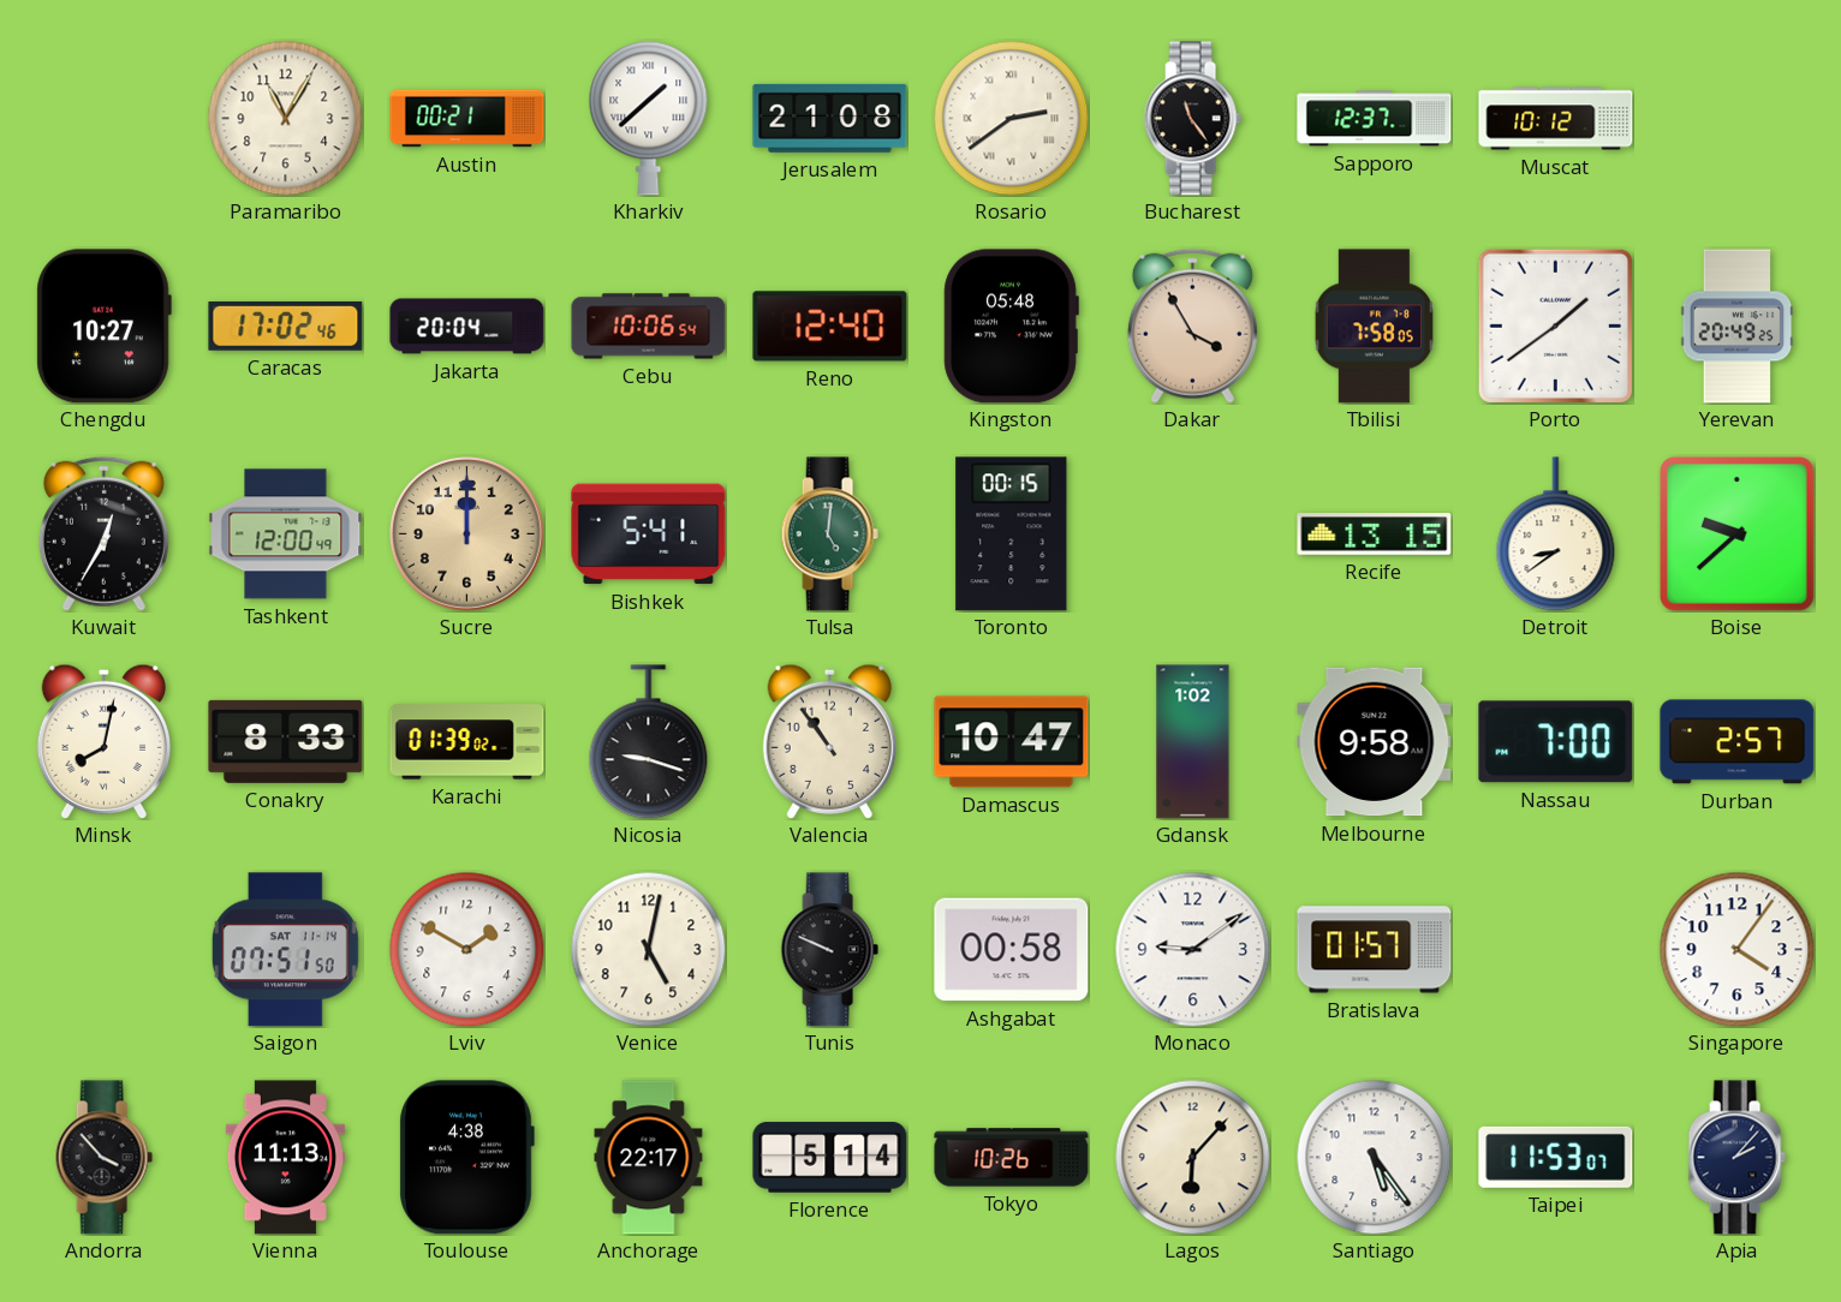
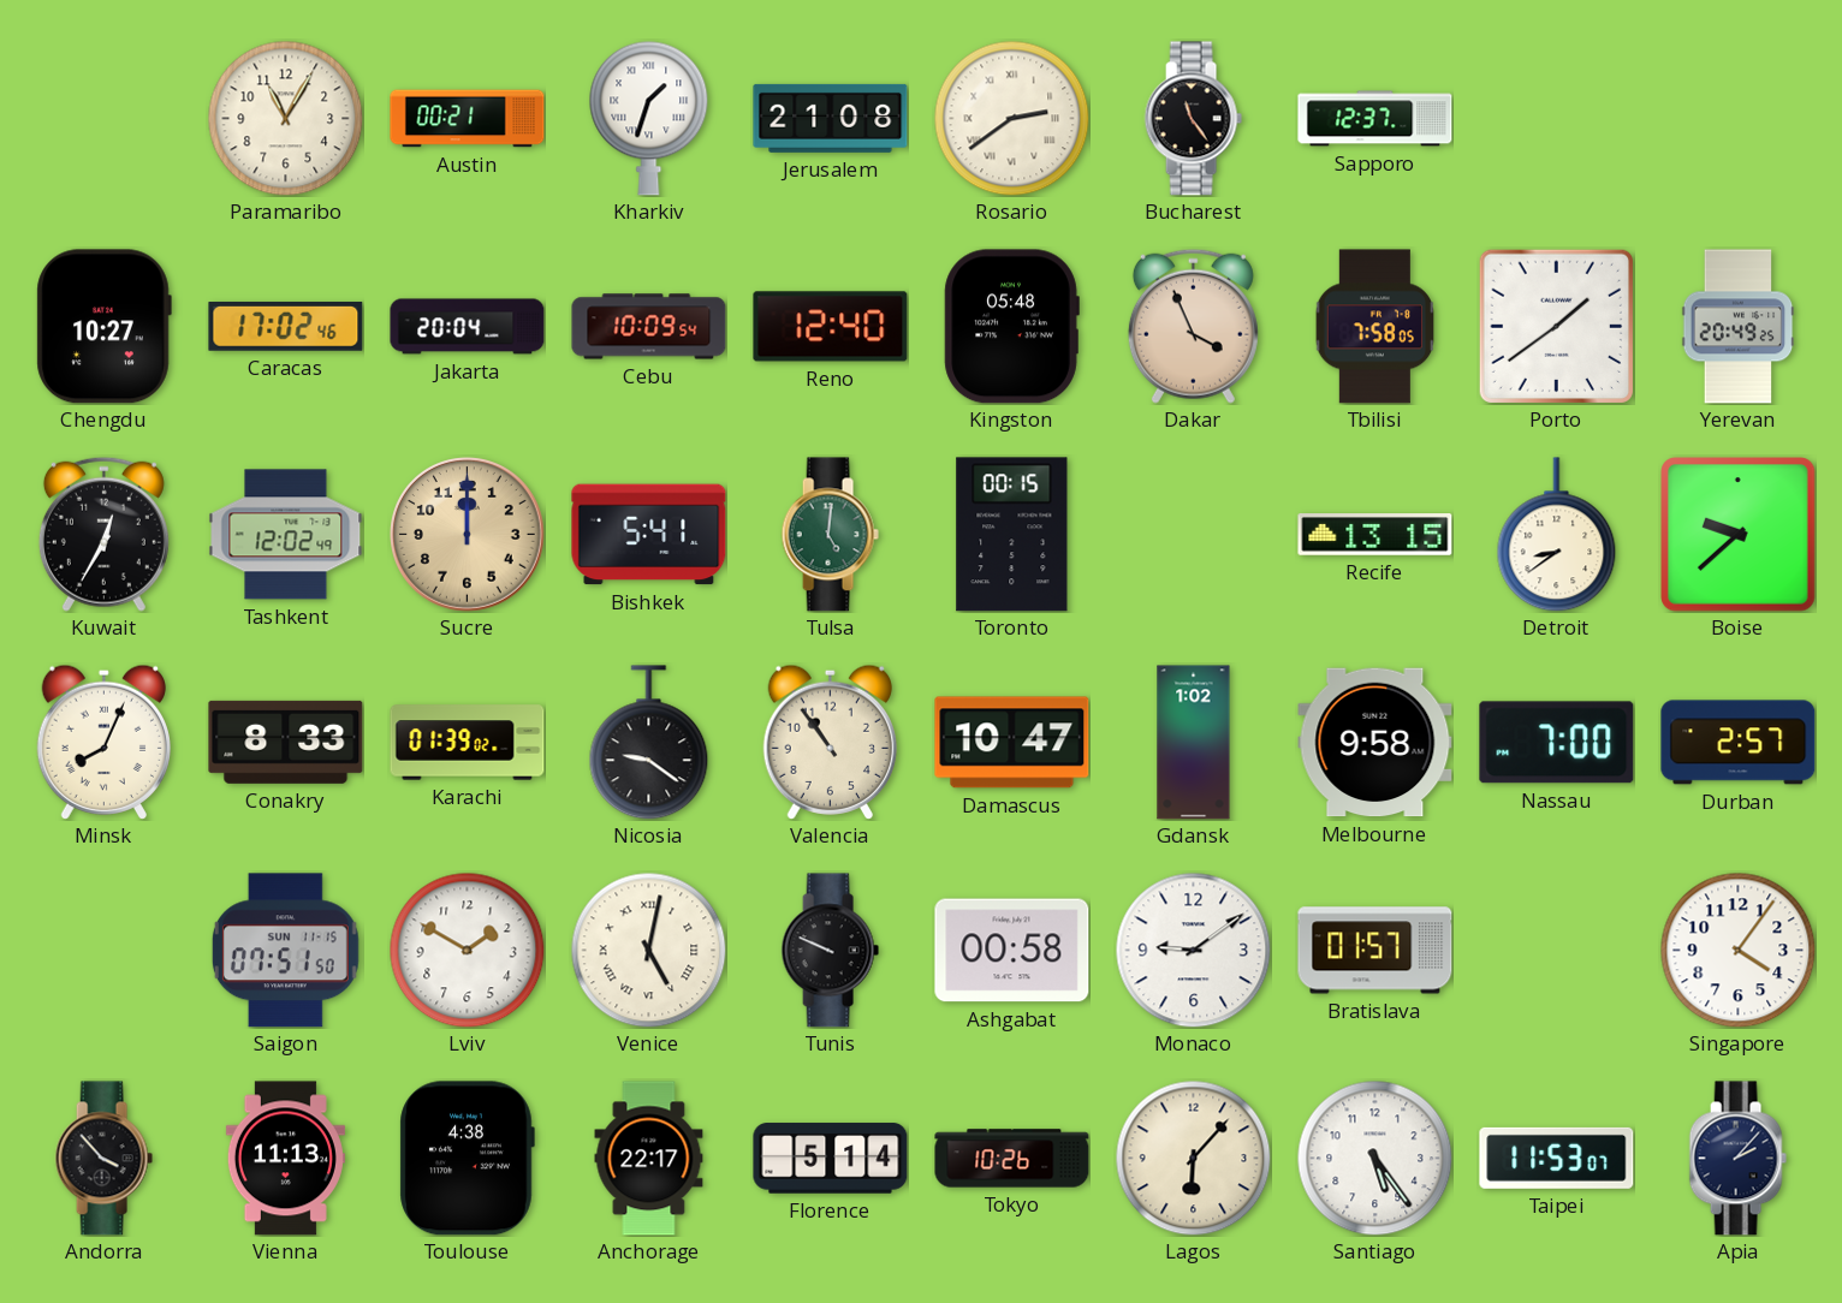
Kharkiv: 1:38 -> 1:33
Muscat: 10:12 -> none
Cebu: 10:06 -> 10:09
Dakar: 3:55 -> 3:56
Tashkent: 12:00 -> 12:02
Minsk: 8:02 -> 8:04
Nicosia: 9:18 -> 9:21
Saigon date: SAT 11-14 -> SUN 11-15
Venice numerals: Arabic -> Roman
